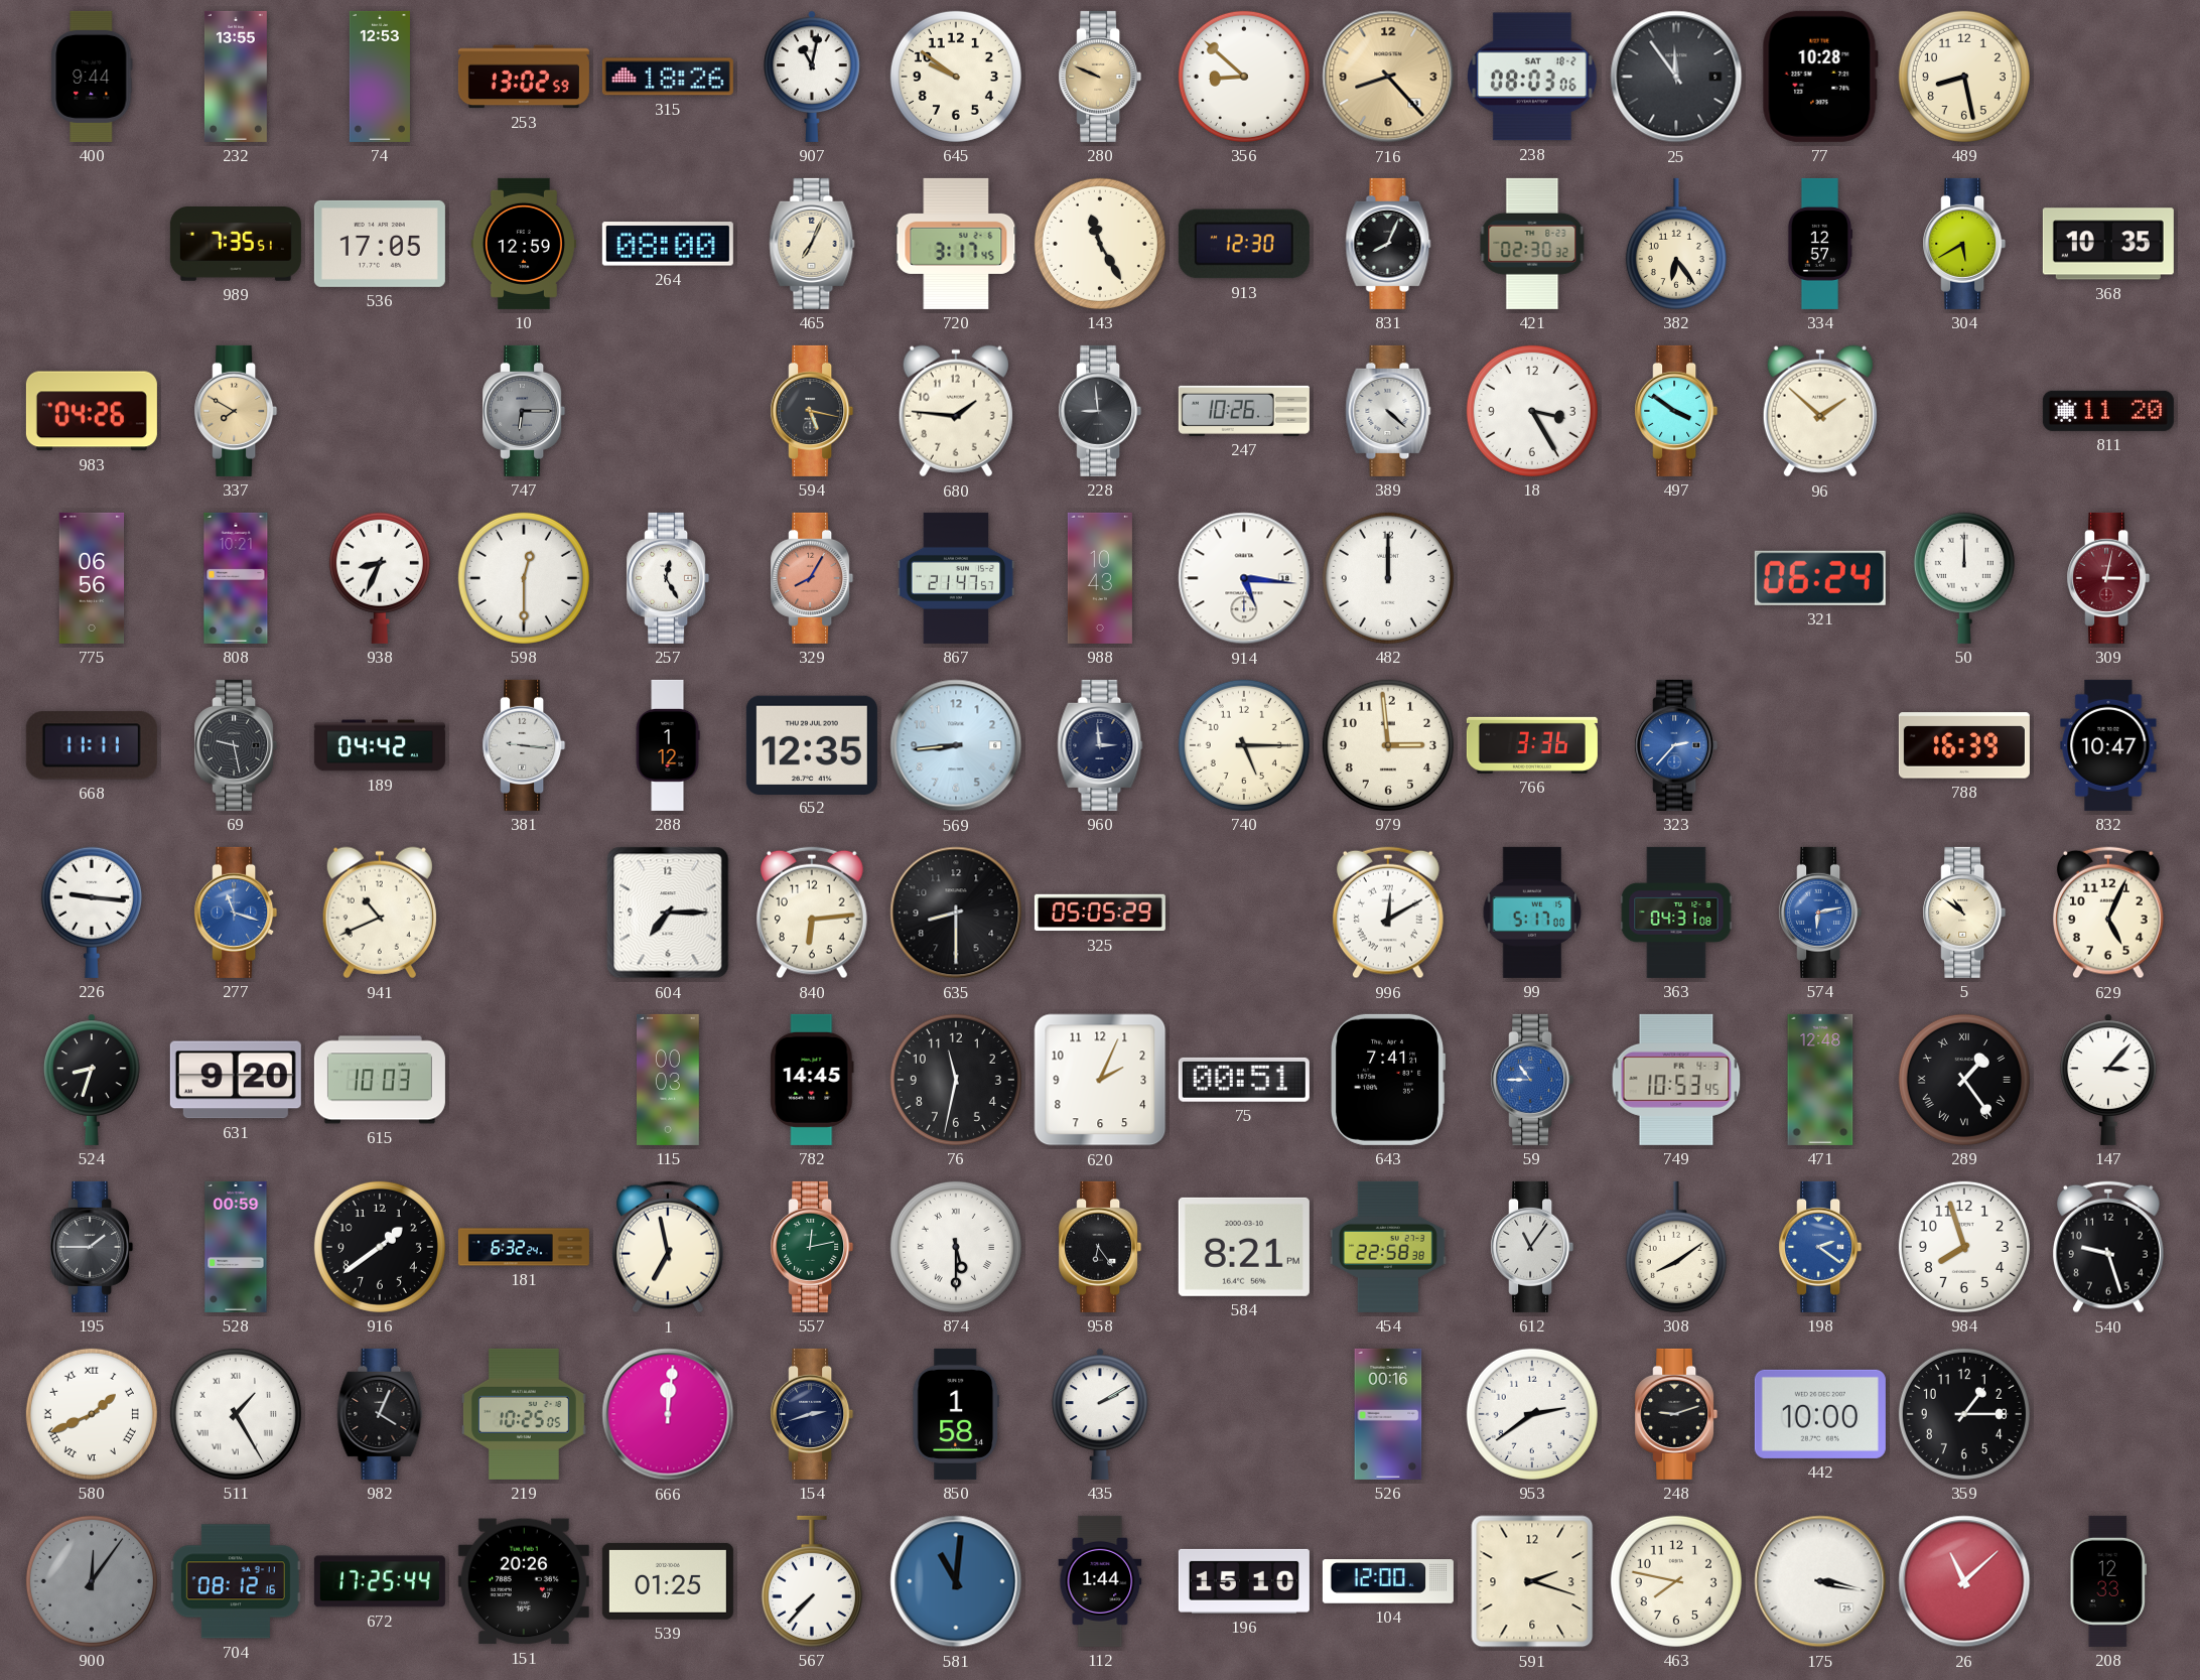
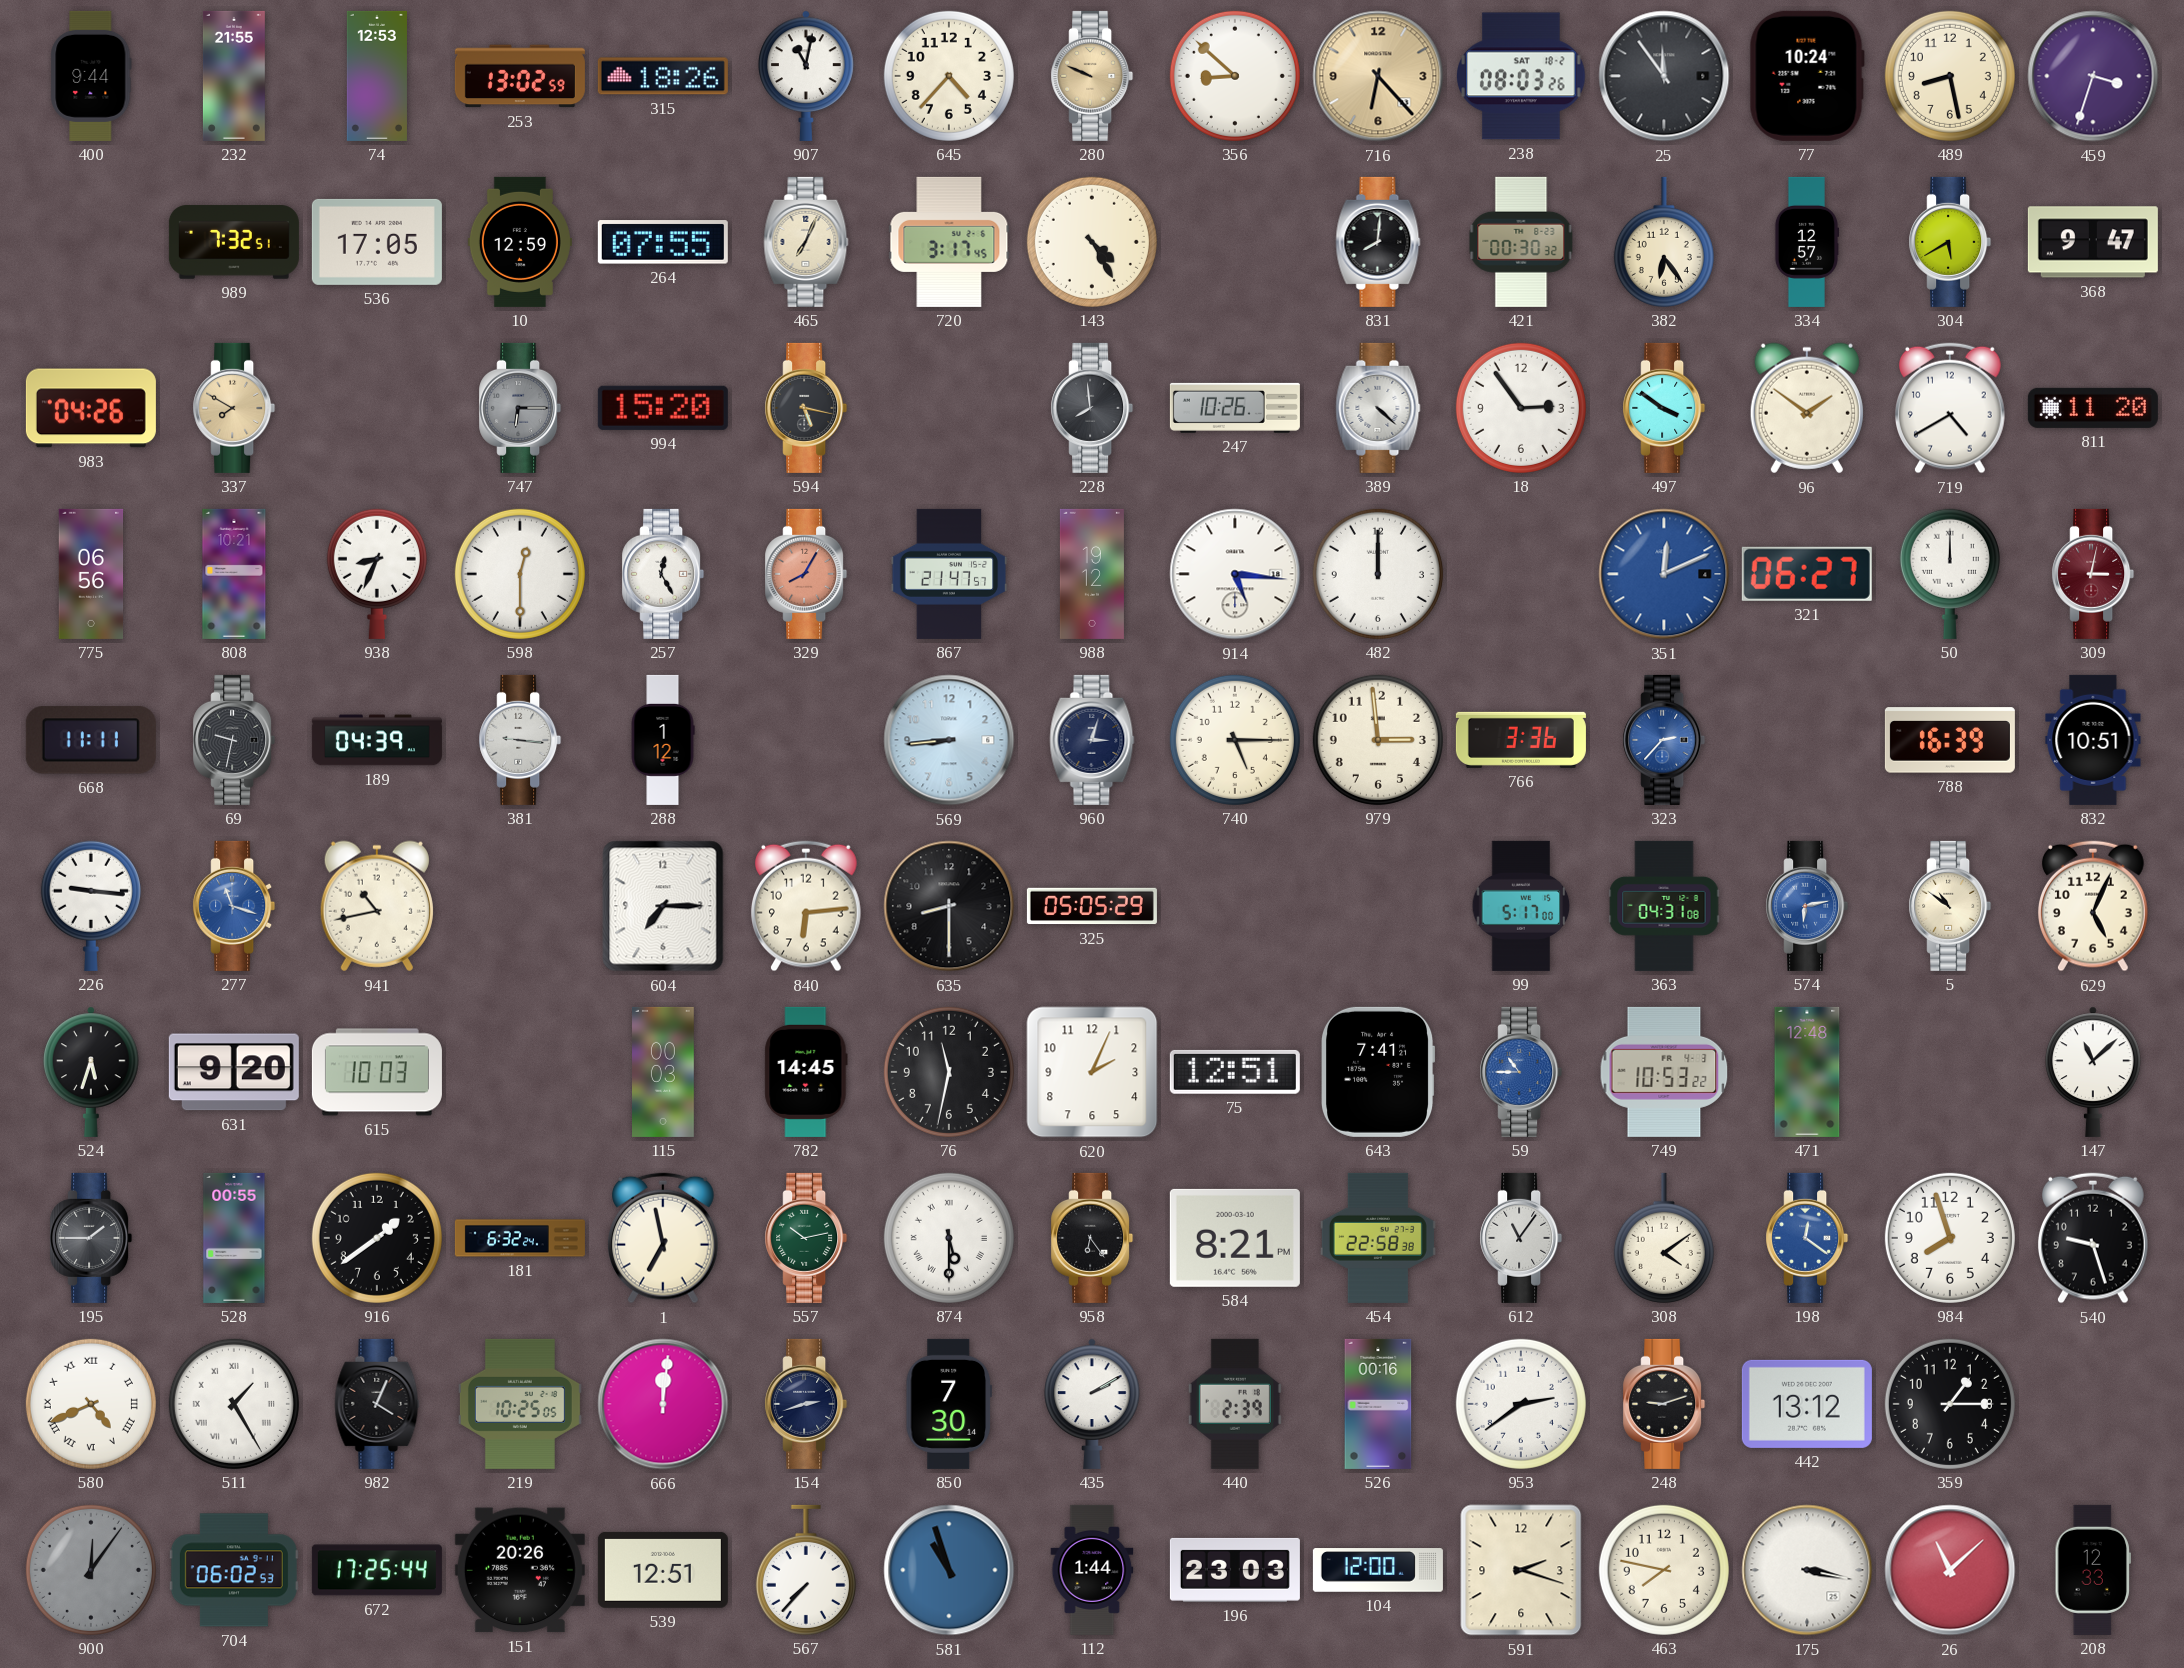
232: 13:55 -> 21:55
645: 9:51 -> 4:37
716: 8:23 -> 6:23
238: 08:03:06 -> 08:03:26
77: 10:28 -> 10:24
459: none -> 3:33
989: 7:35 -> 7:32
264: 08:00 -> 07:55
143: 11:25 -> 4:25
913: 12:30 -> none
831: 8:04 -> 8:01
421: 02:30 -> 00:30
368: 10:35 -> 9:47
994: none -> 15:20
680: 1:46 -> none
228: 8:59 -> 7:59
18: 3:25 -> 2:54
96: 1:52 -> 1:51
719: none -> 4:40
988: 10:43 -> 19:12
351: none -> 12:11
321: 06:24 -> 06:27
69: 9:28 -> 9:32
189: 04:42 -> 04:39
652: 12:35 -> none
960: 2:59 -> 3:03
832: 10:47 -> 10:51
941: 10:41 -> 10:43
996: 12:10 -> none
524: 8:33 -> 5:33
75: 00:51 -> 12:51
749: 10:53:45 -> 10:53:22
289: 1:24 -> none
147: 3:07 -> 11:08
528: 00:59 -> 00:55
557: 12:13 -> 10:13
308: 8:09 -> 4:09
198: 2:21 -> 12:21
580: 1:41 -> 4:41
850: 1:58 -> 7:30
440: none -> 2:39
442: 10:00 -> 13:12
704: 08:12 -> 06:02
539: 01:25 -> 12:51
581: 11:01 -> 10:57
196: 15:10 -> 23:03
